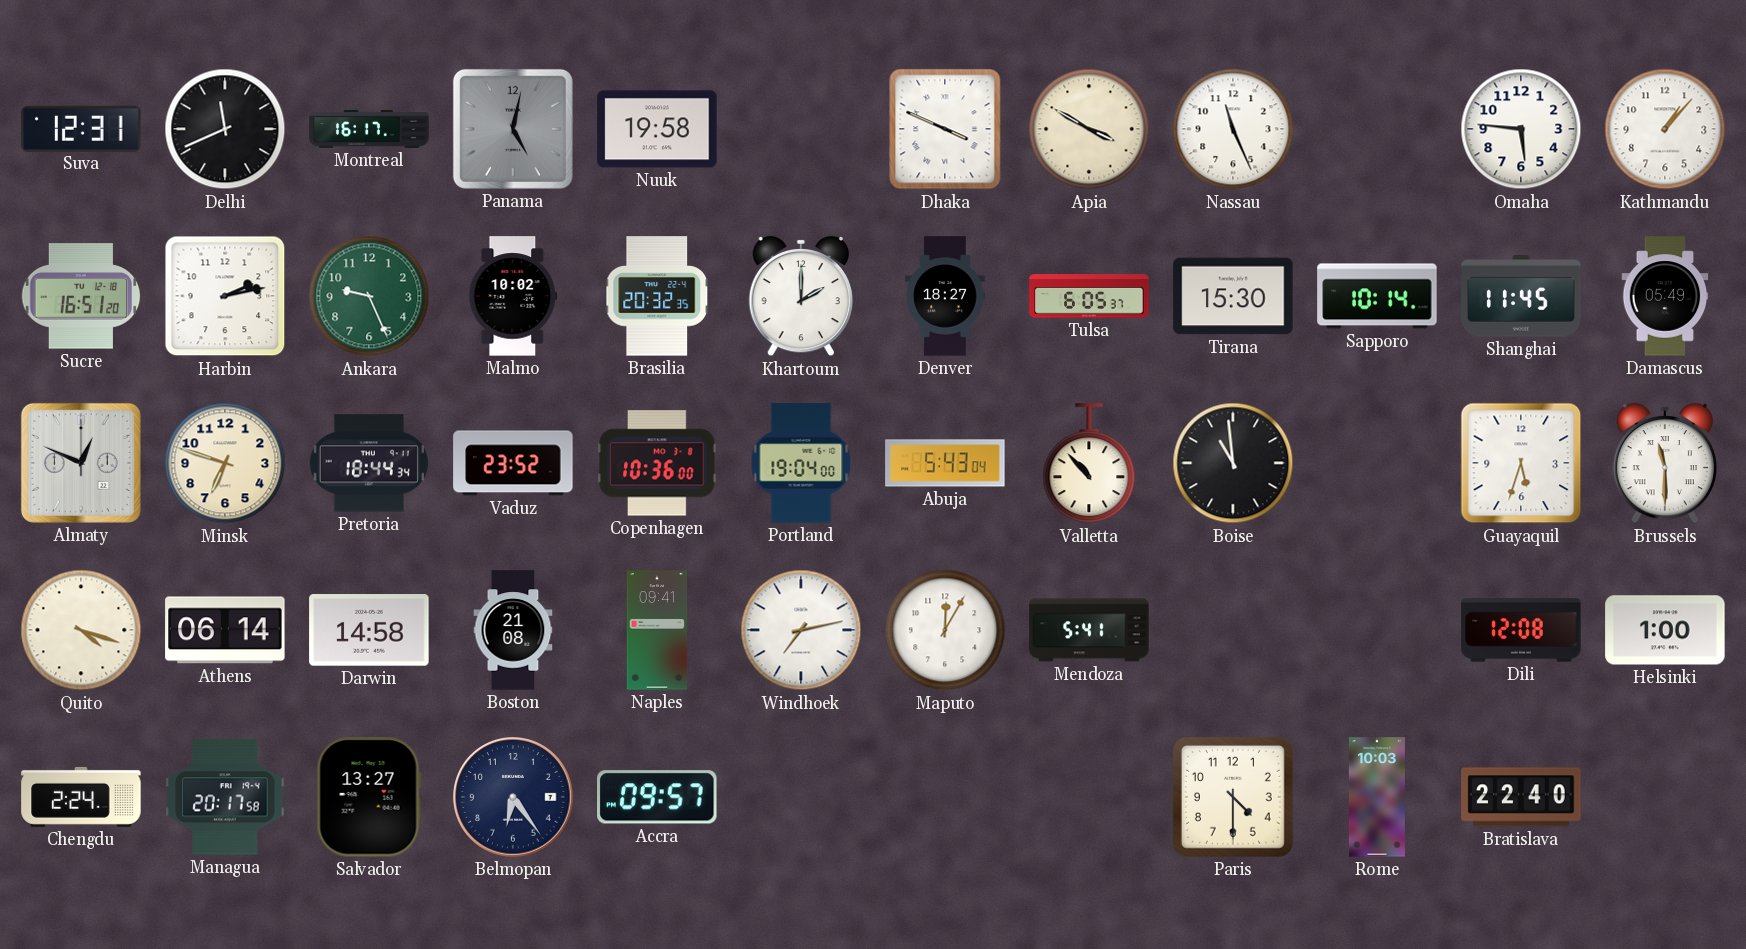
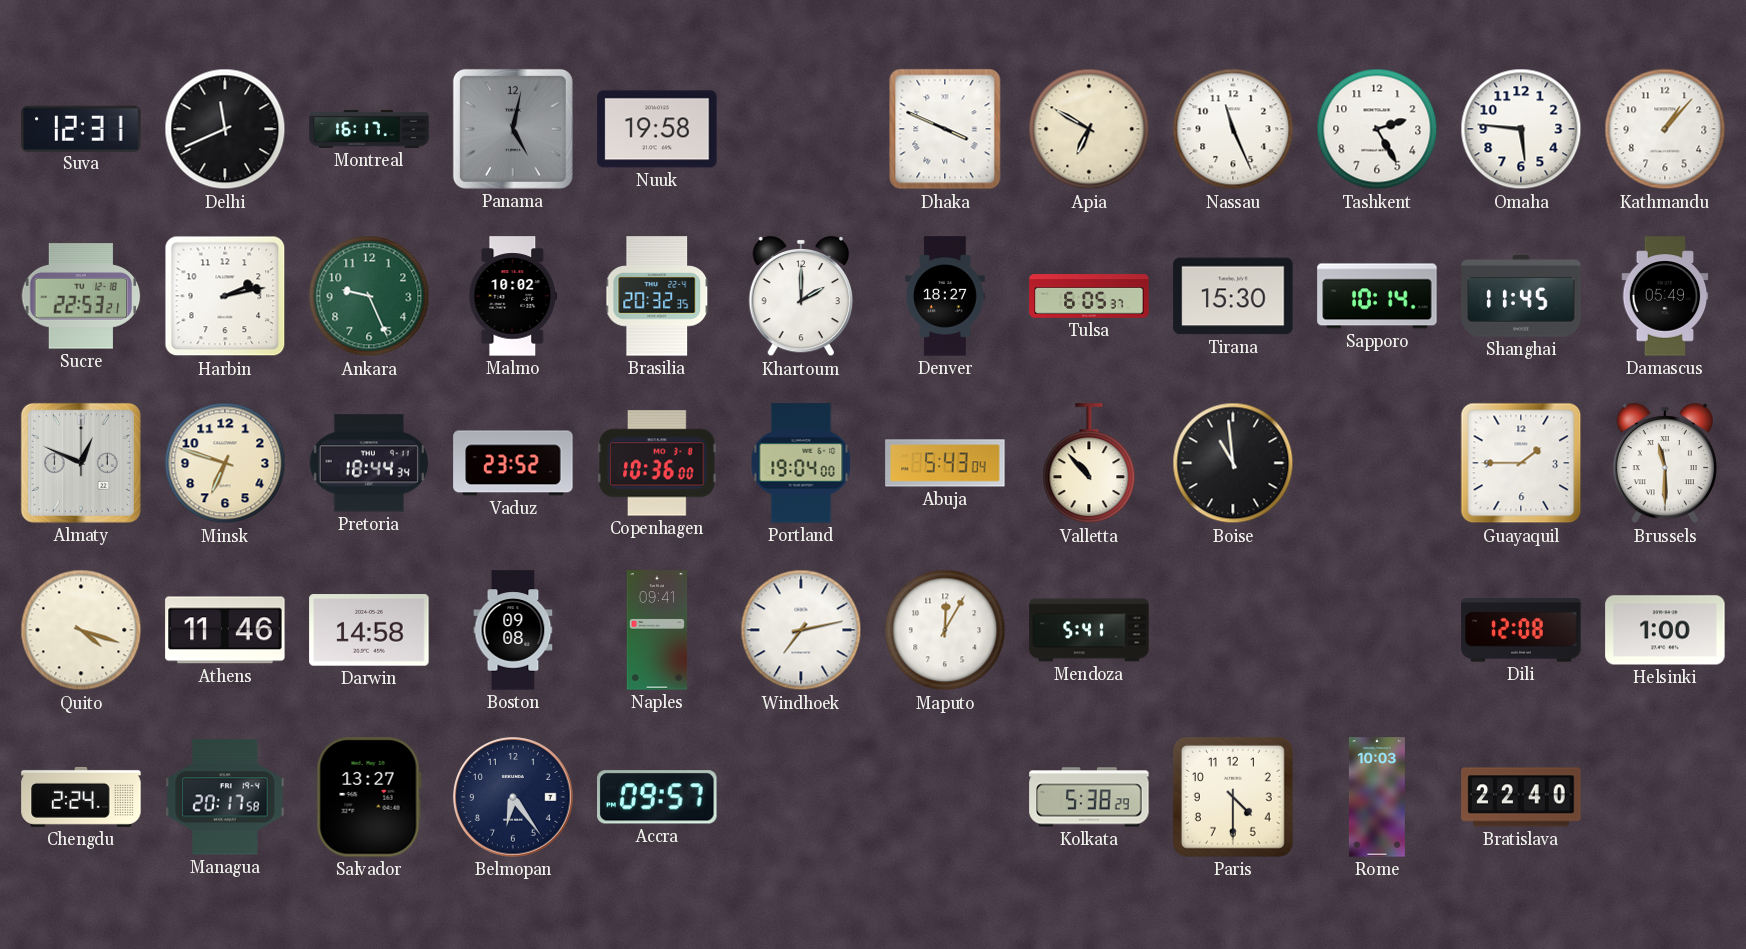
Apia: 3:50 -> 6:50
Tashkent: none -> 2:25
Sucre: 16:51 -> 22:53
Guayaquil: 5:33 -> 1:45
Athens: 06:14 -> 11:46
Boston: 21:08 -> 09:08
Kolkata: none -> 5:38
